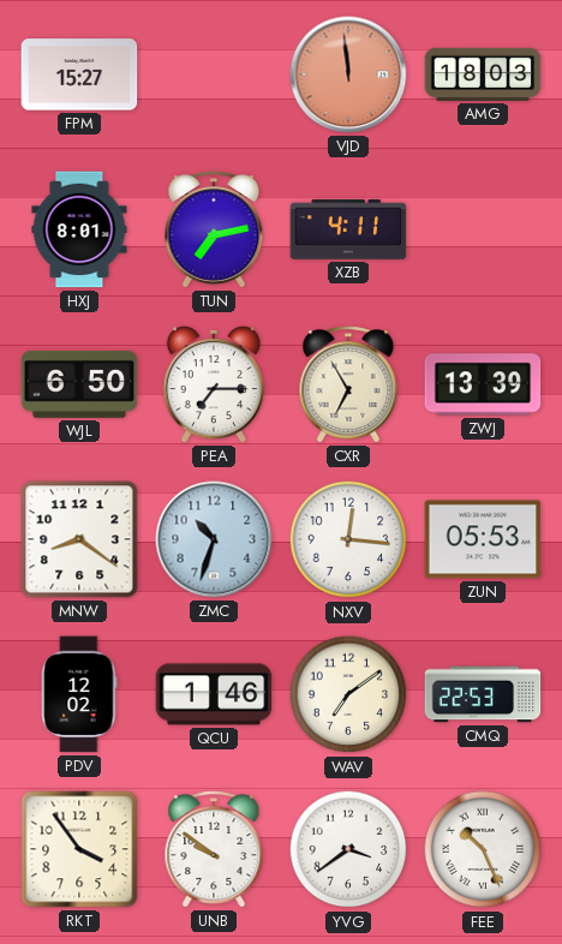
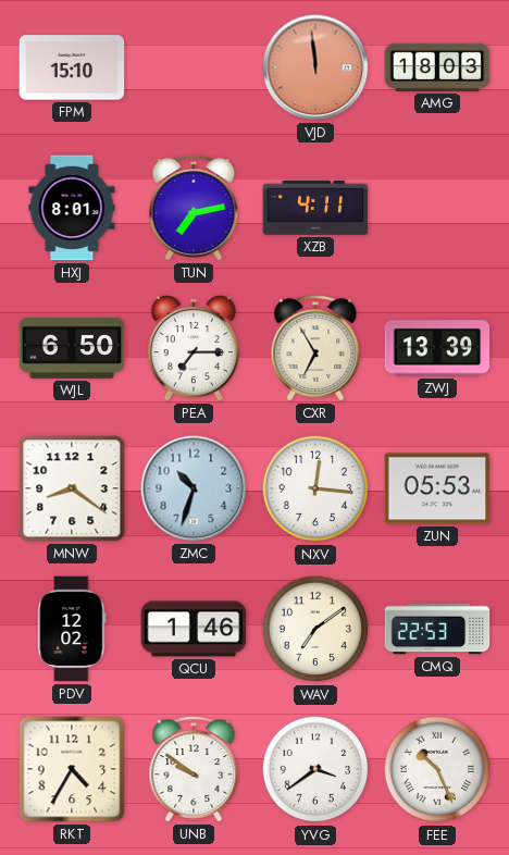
FPM: 15:27 -> 15:10
RKT: 3:54 -> 4:35
